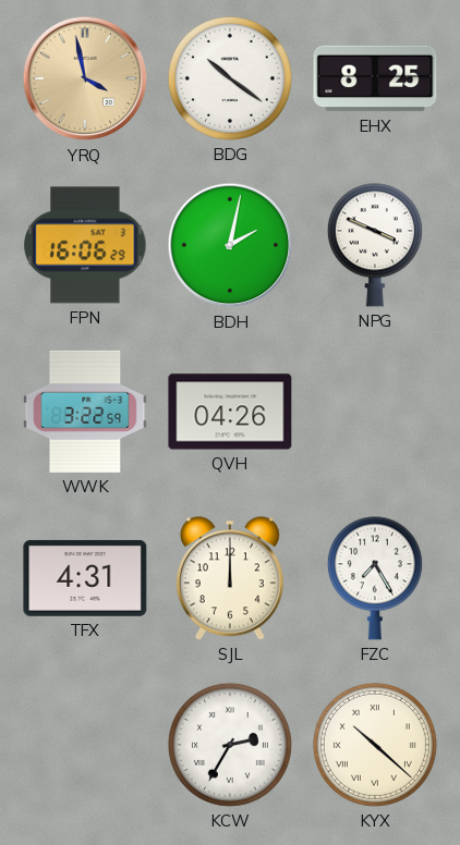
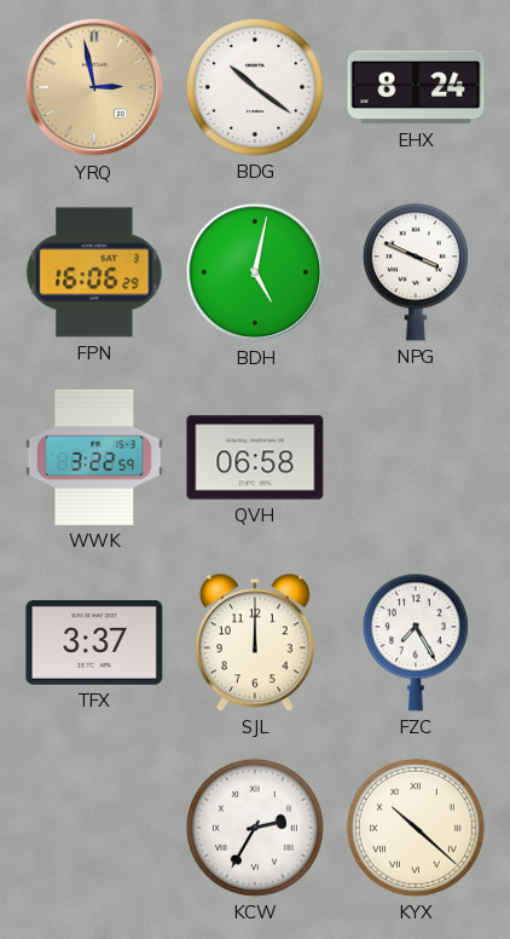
YRQ: 3:58 -> 2:58
EHX: 8:25 -> 8:24
BDH: 2:02 -> 5:02
QVH: 04:26 -> 06:58
TFX: 4:31 -> 3:37
